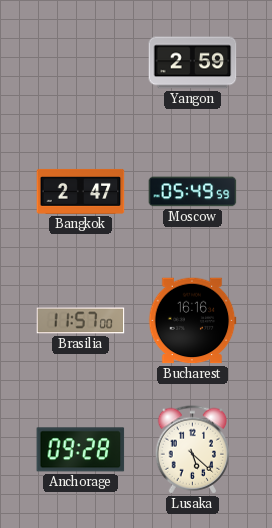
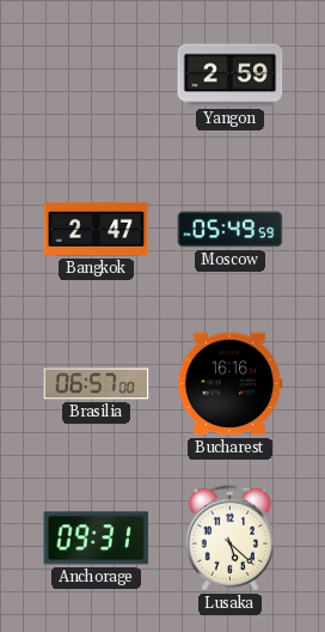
Brasilia: 11:57 -> 06:57
Anchorage: 09:28 -> 09:31
